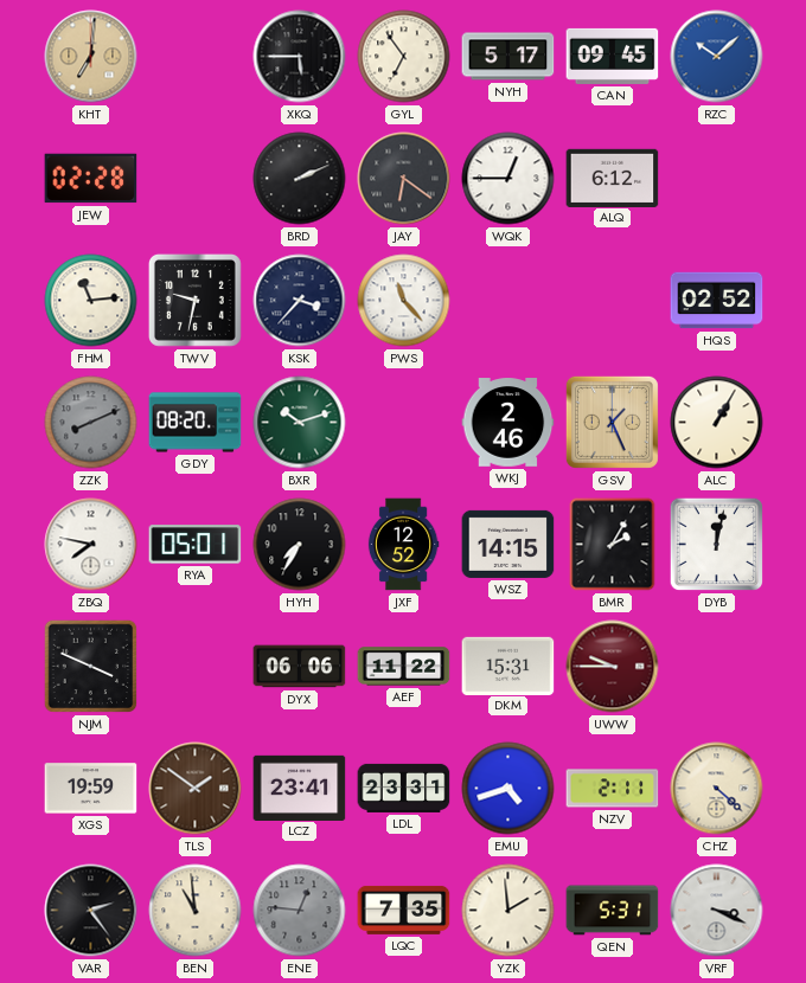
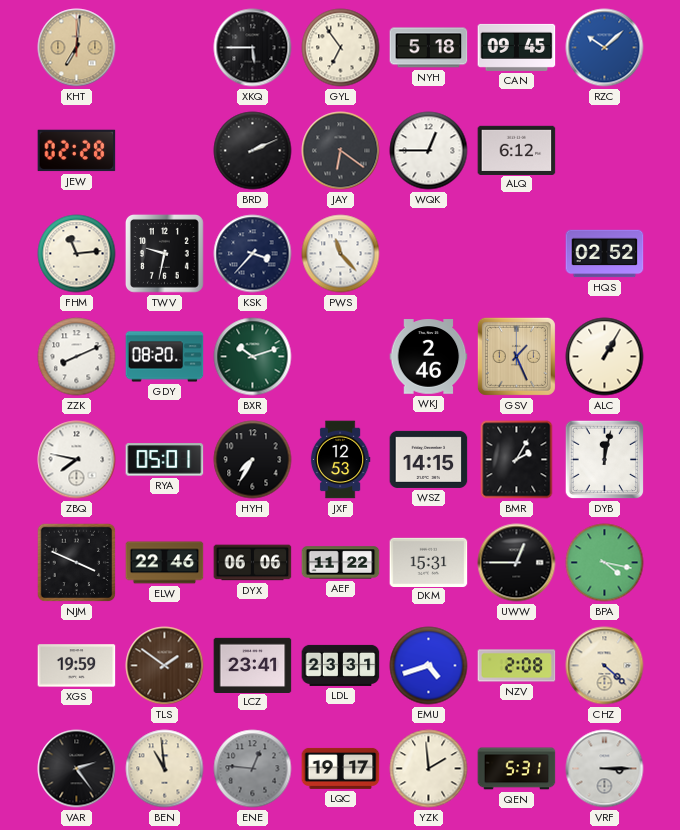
NYH: 5:17 -> 5:18
ZZK dial: grey -> white
JXF: 12:52 -> 12:53
ELW: none -> 22:46
UWW: 9:45 -> 12:45
UWW dial: burgundy -> black
BPA: none -> 4:17
NZV: 2:11 -> 2:08
LQC: 7:35 -> 19:17
VRF: 3:19 -> 3:15
